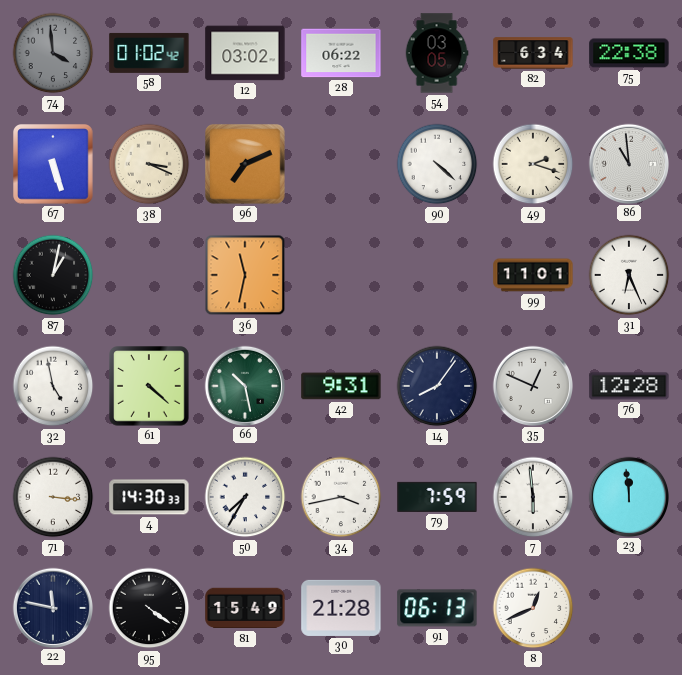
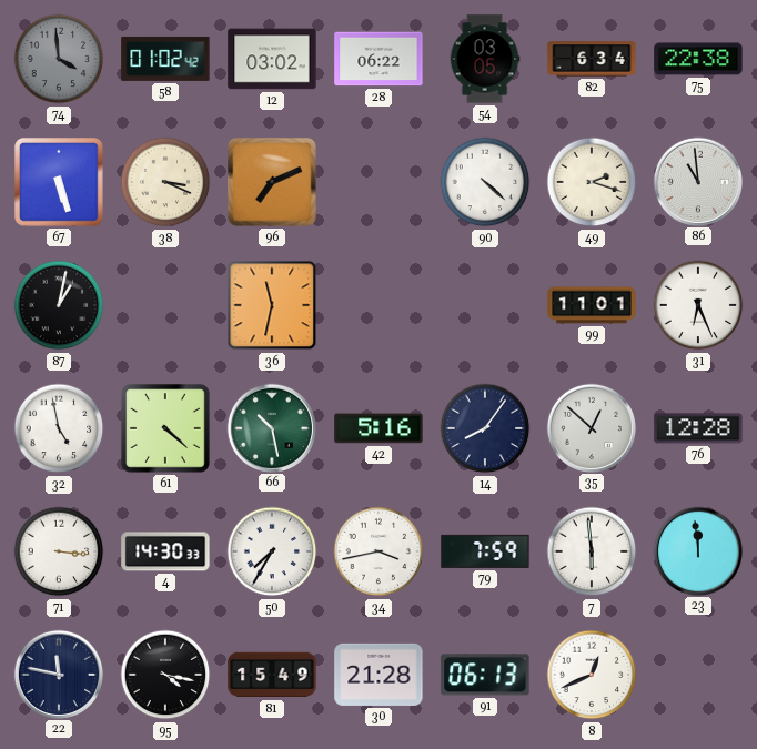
42: 9:31 -> 5:16
35: 12:49 -> 12:52
95: 4:21 -> 4:17
